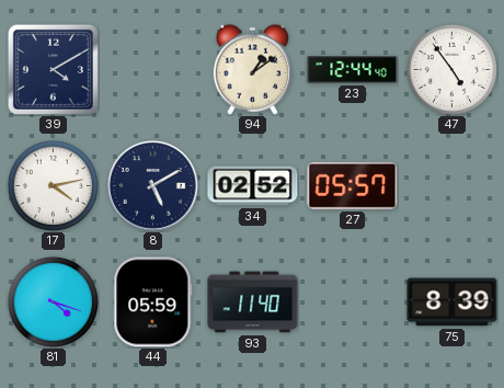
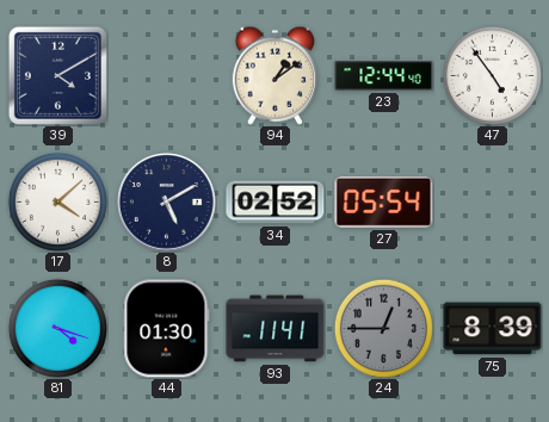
17: 4:13 -> 4:08
27: 05:57 -> 05:54
44: 05:59 -> 01:30
93: 11:40 -> 11:41
24: none -> 12:45
